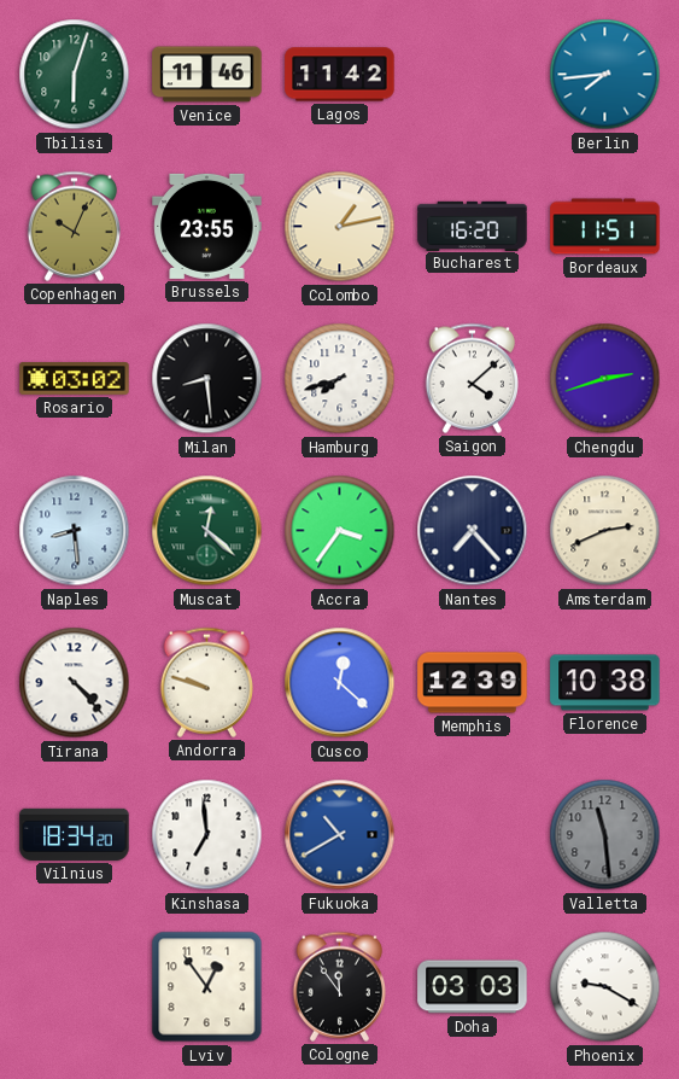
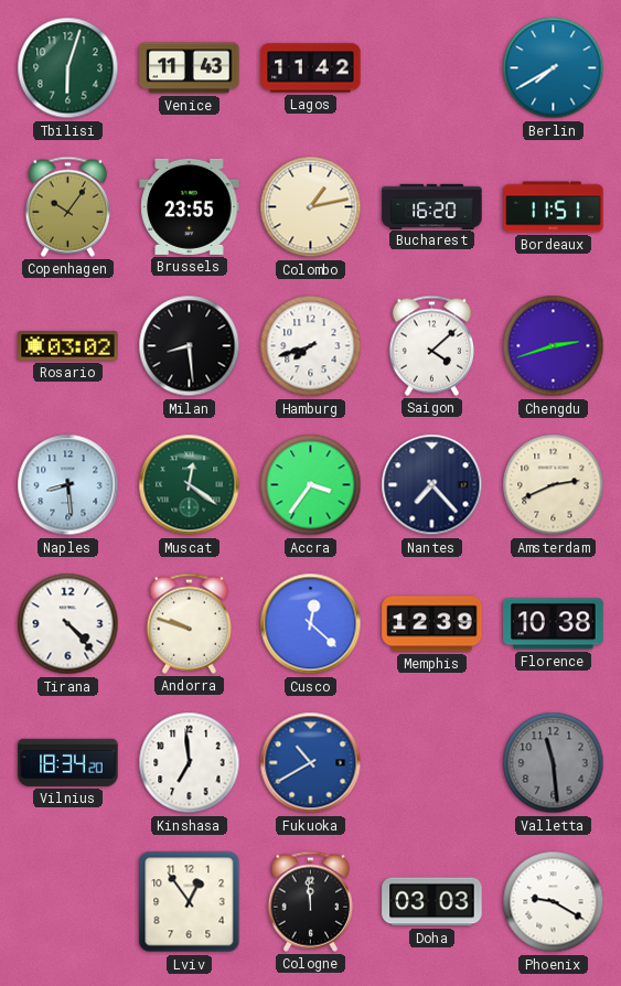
Venice: 11:46 -> 11:43
Berlin: 7:44 -> 7:40
Copenhagen: 10:04 -> 10:06
Muscat: 12:22 -> 12:21
Cologne: 11:54 -> 11:59
